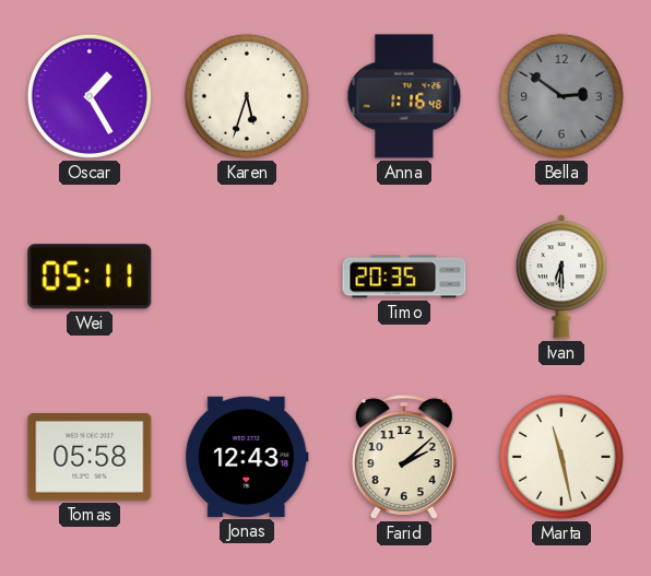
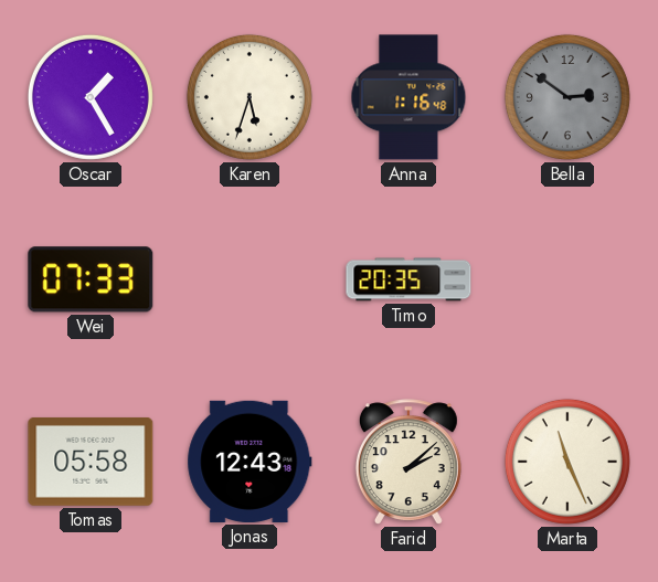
Wei: 05:11 -> 07:33
Ivan: 6:30 -> none
Marta: 11:28 -> 11:26
